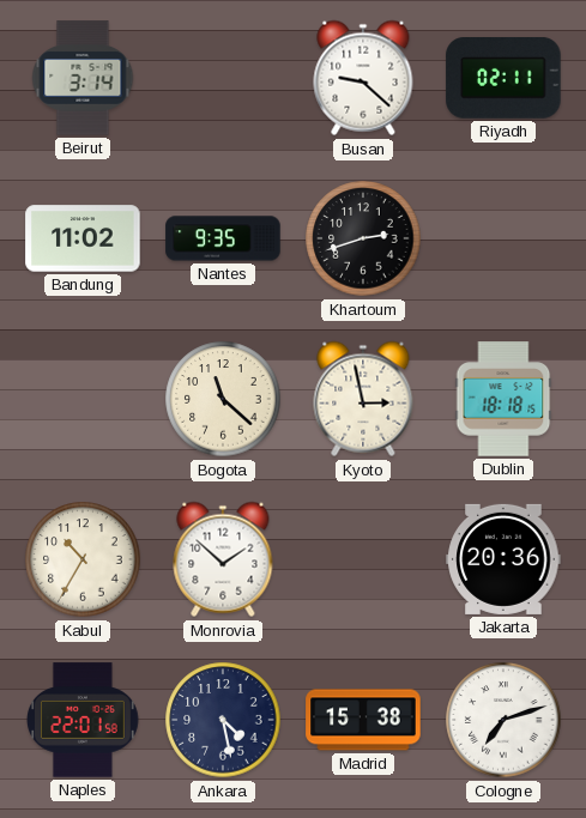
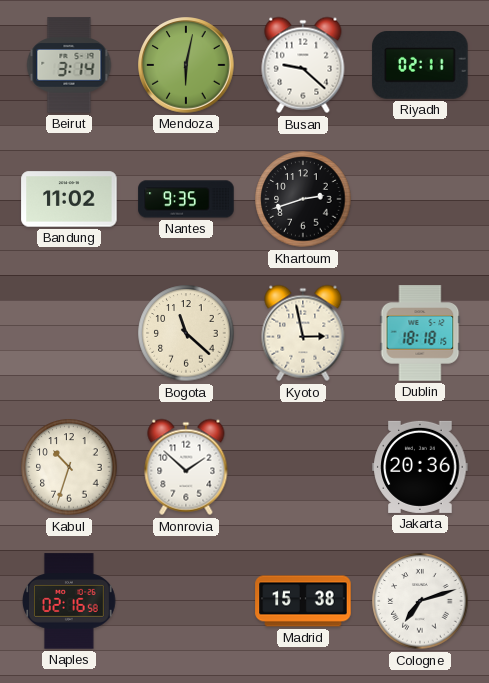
Mendoza: none -> 6:02
Kabul: 10:35 -> 10:33
Naples: 22:01 -> 02:16
Ankara: 4:28 -> none
